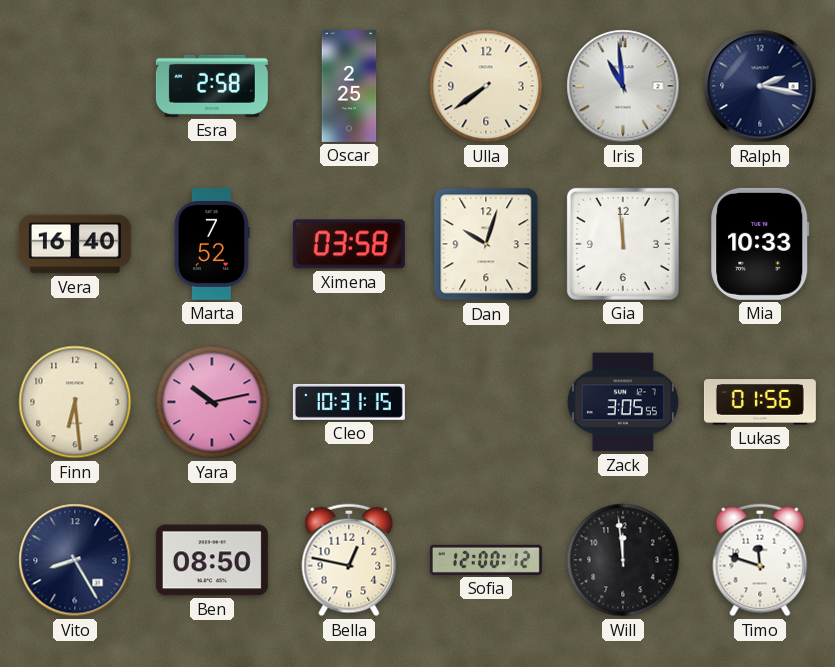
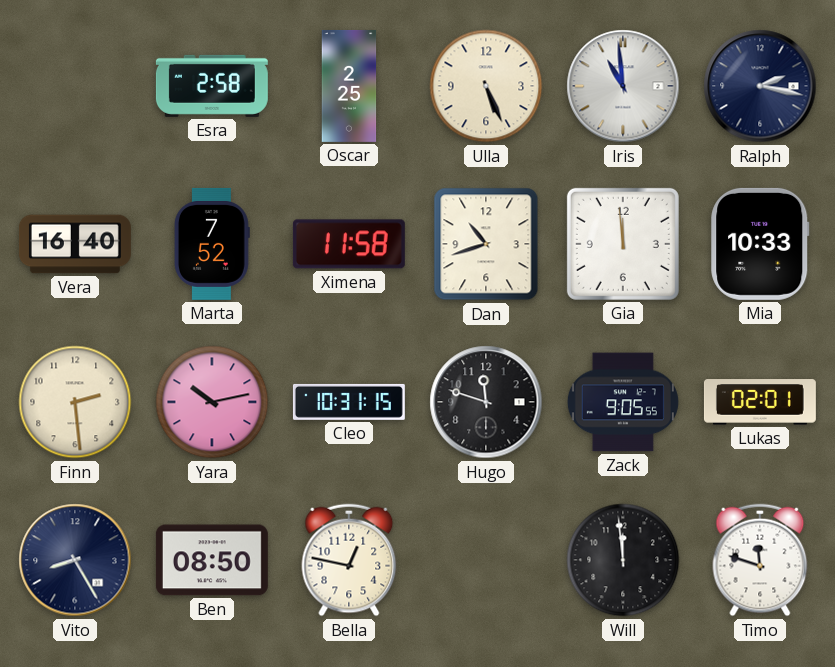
Ulla: 7:39 -> 5:26
Ximena: 03:58 -> 11:58
Dan: 10:03 -> 10:42
Finn: 6:29 -> 2:29
Hugo: none -> 11:48
Zack: 3:05 -> 9:05
Lukas: 01:56 -> 02:01
Sofia: 12:00 -> none
